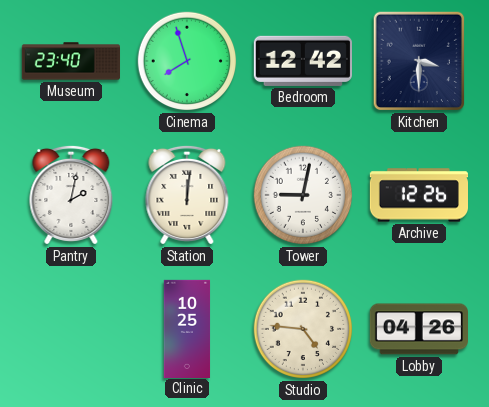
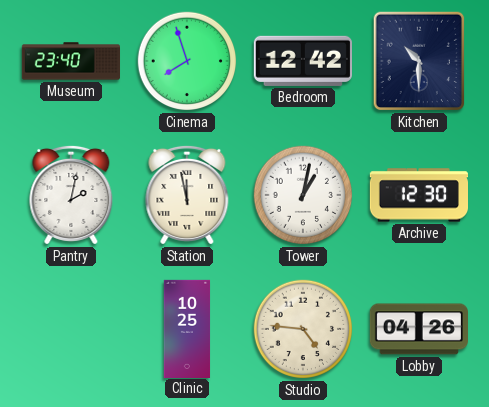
Kitchen: 3:30 -> 10:30
Station: 12:01 -> 11:58
Tower: 9:02 -> 1:02
Archive: 12:26 -> 12:30
